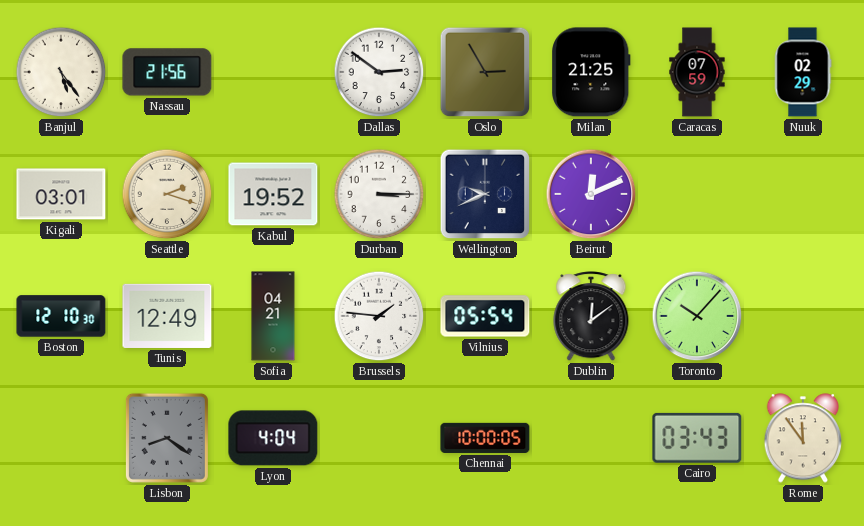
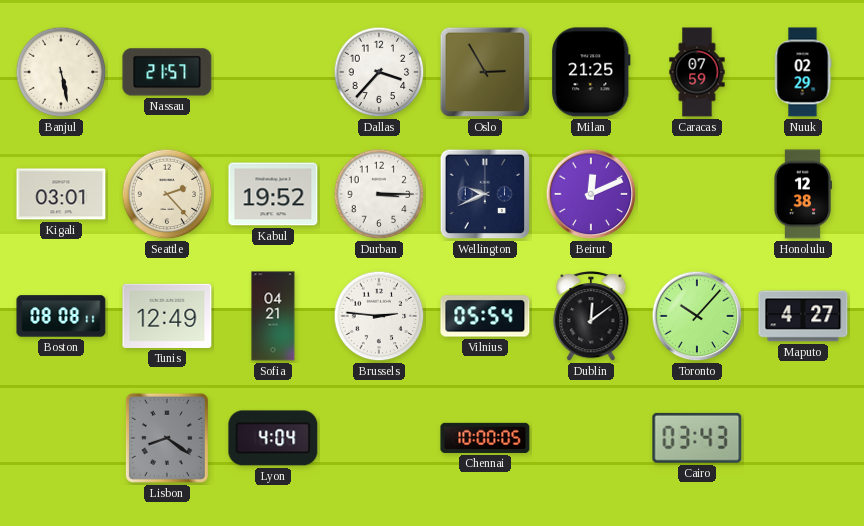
Banjul: 5:24 -> 5:28
Nassau: 21:56 -> 21:57
Dallas: 2:51 -> 3:37
Seattle: 2:18 -> 2:23
Honolulu: none -> 12:38
Boston: 12:10 -> 08:08
Brussels: 1:46 -> 2:46
Maputo: none -> 4:27
Rome: 11:54 -> none
